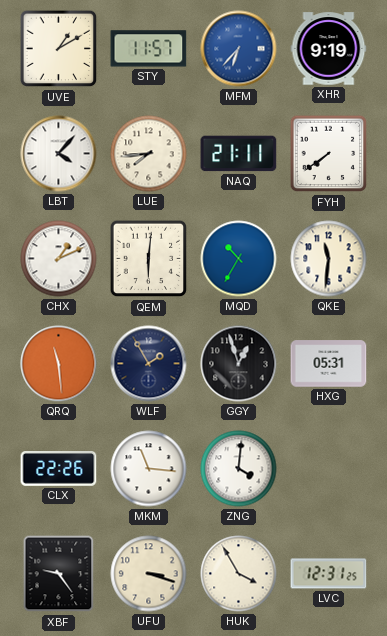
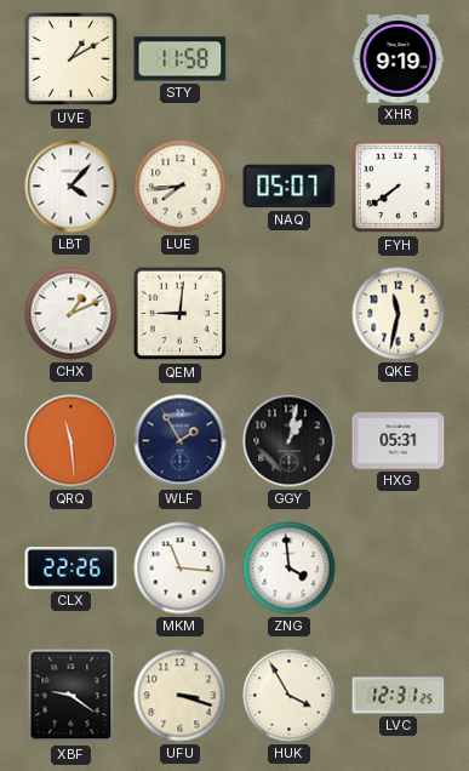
STY: 11:57 -> 11:58
MFM: 6:37 -> none
NAQ: 21:11 -> 05:07
QEM: 6:01 -> 9:01
MQD: 10:35 -> none
QKE: 11:31 -> 11:32
GGY: 12:57 -> 1:02
ZNG: 4:01 -> 3:59
XBF: 9:24 -> 9:21
